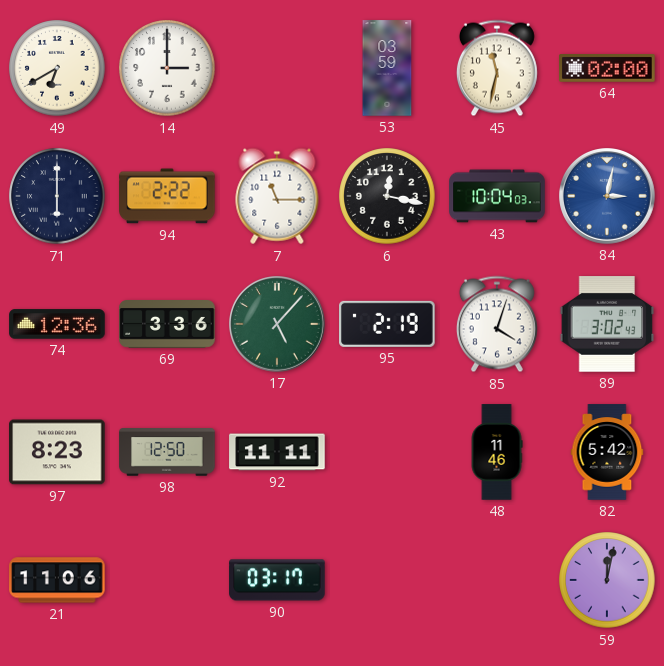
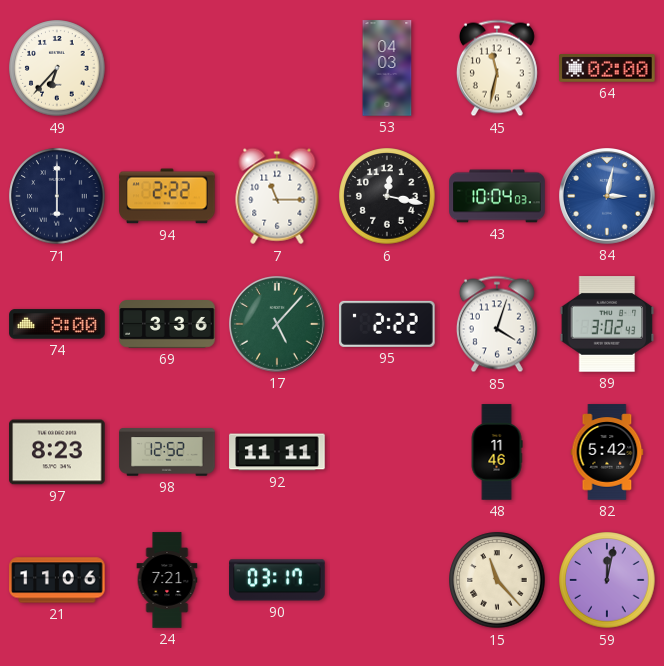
49: 6:40 -> 6:37
14: 3:00 -> none
53: 03:59 -> 04:03
74: 12:36 -> 8:00
95: 2:19 -> 2:22
98: 12:50 -> 12:52
24: none -> 7:21
15: none -> 11:23
